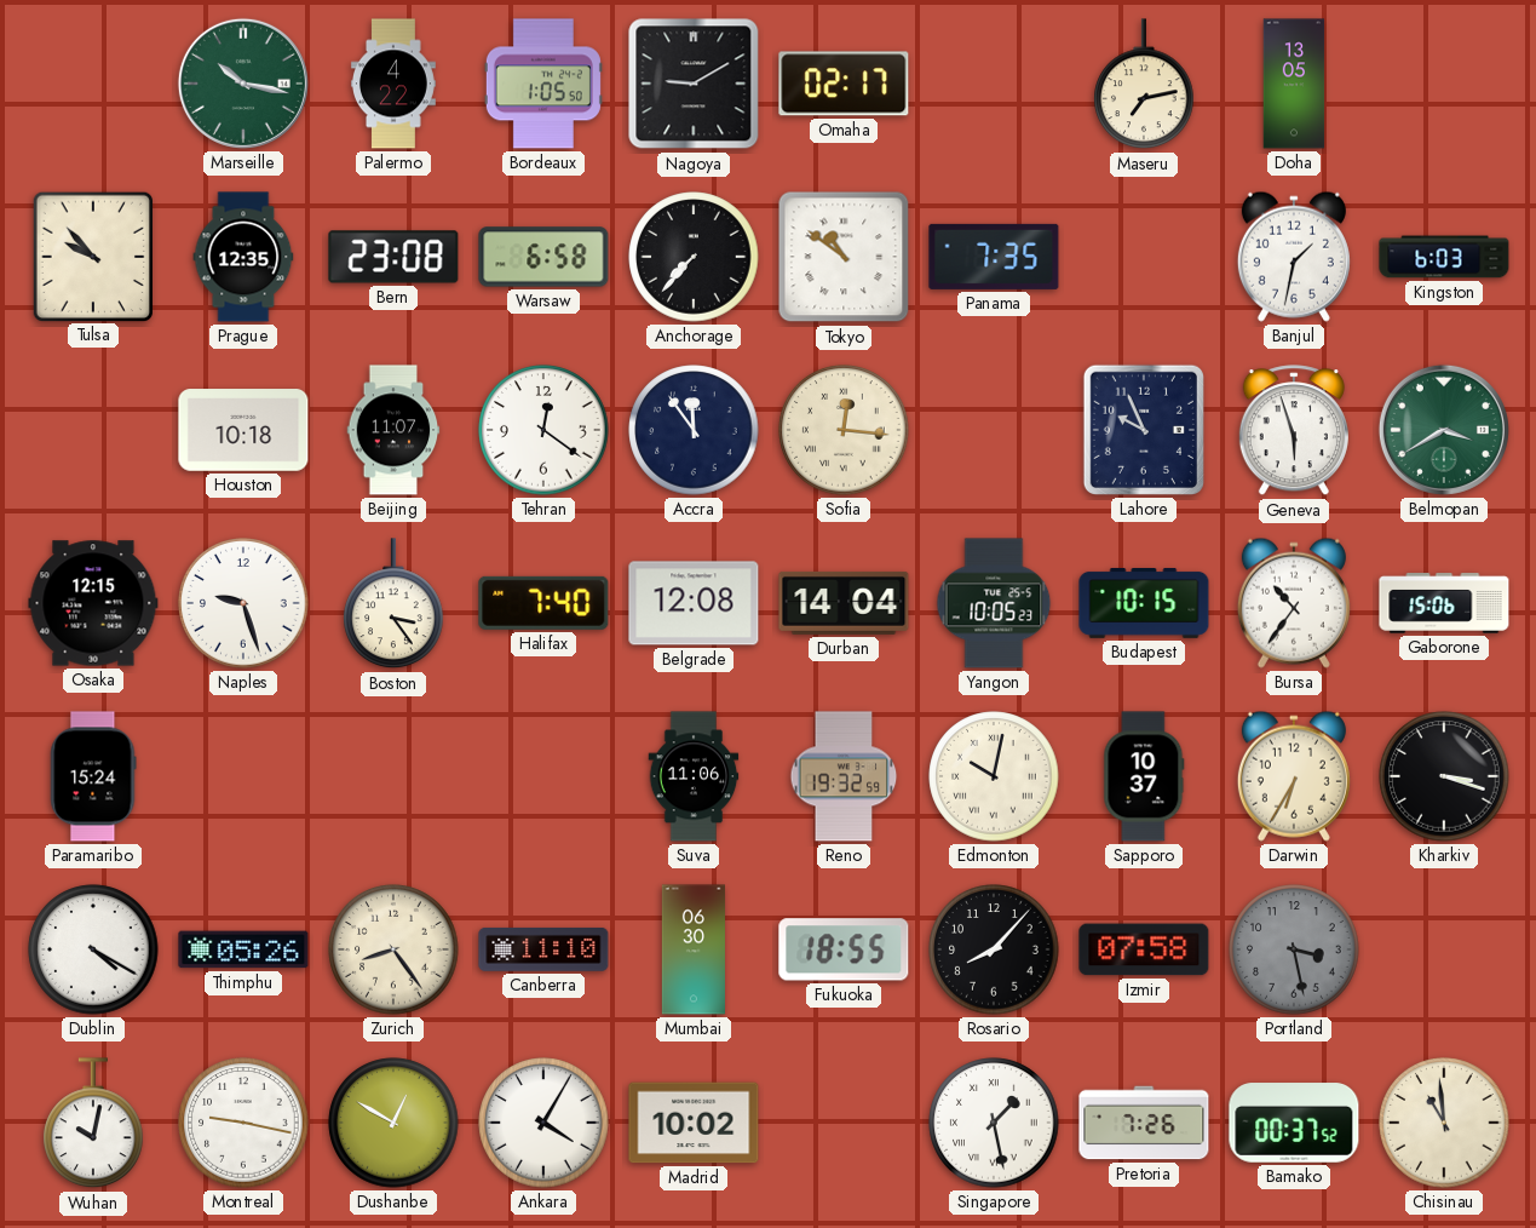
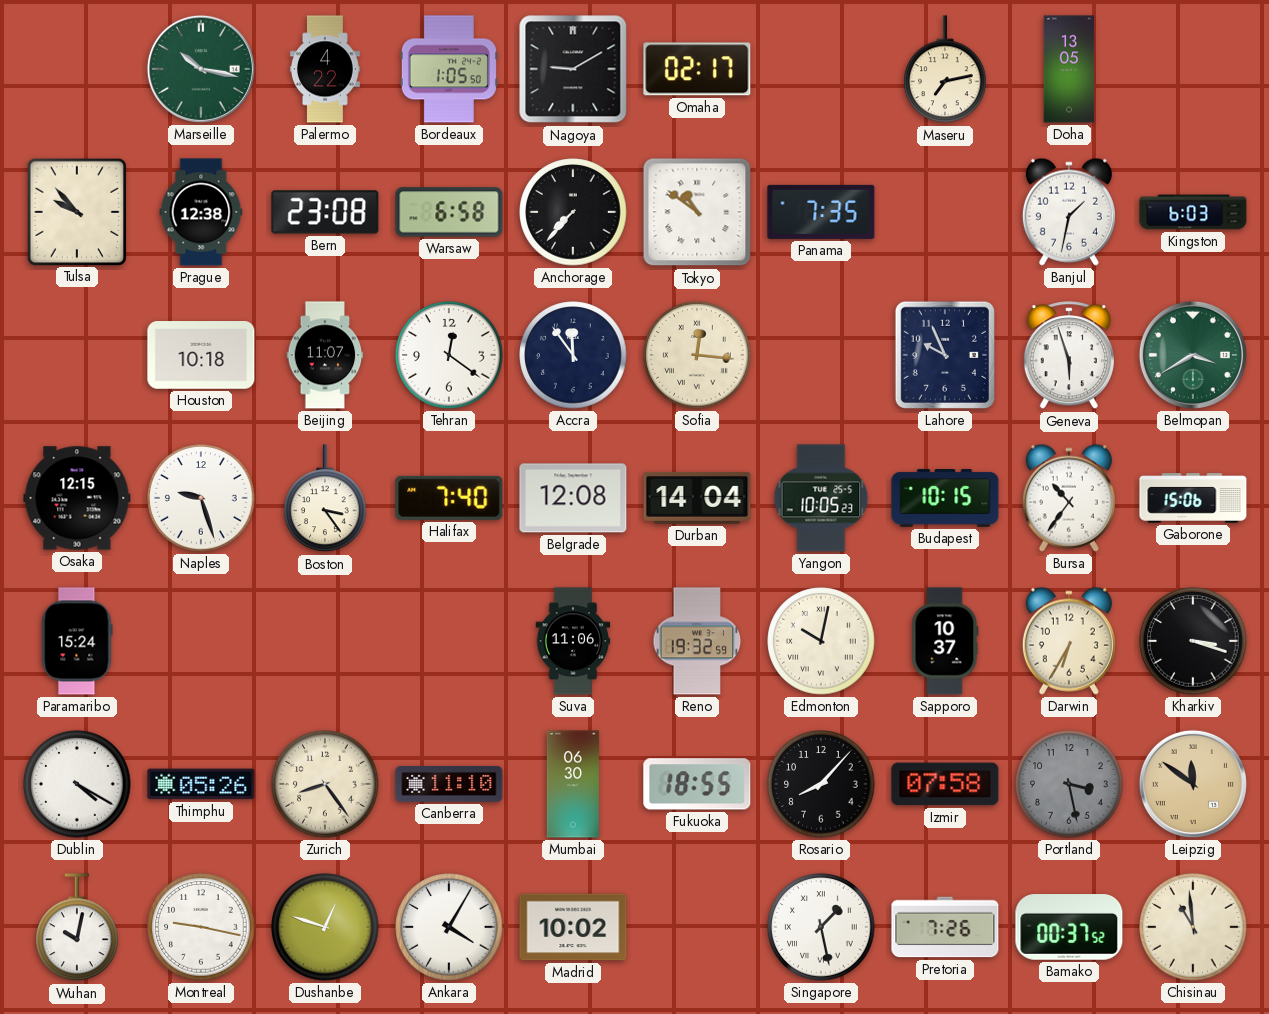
Prague: 12:35 -> 12:38
Leipzig: none -> 11:51
Dushanbe: 12:50 -> 12:48
